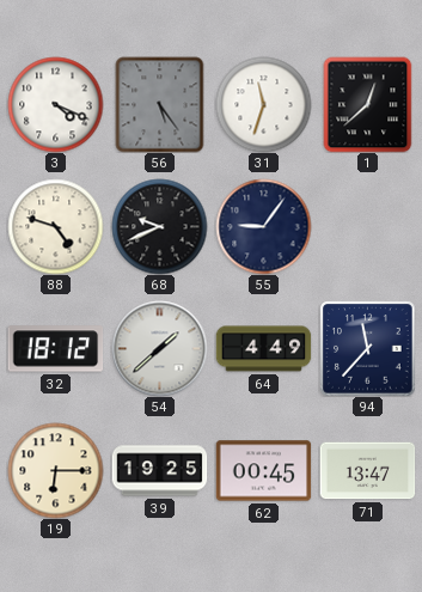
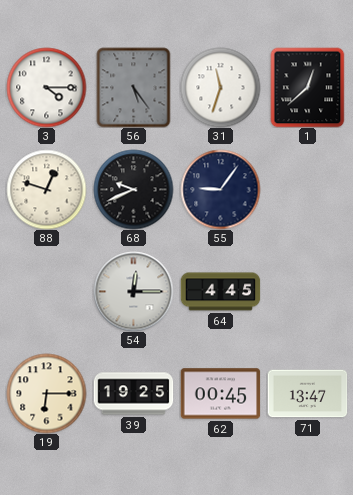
3: 4:19 -> 4:15
88: 4:48 -> 12:48
32: 18:12 -> none
54: 1:38 -> 12:15
64: 4:49 -> 4:45
94: 11:37 -> none
